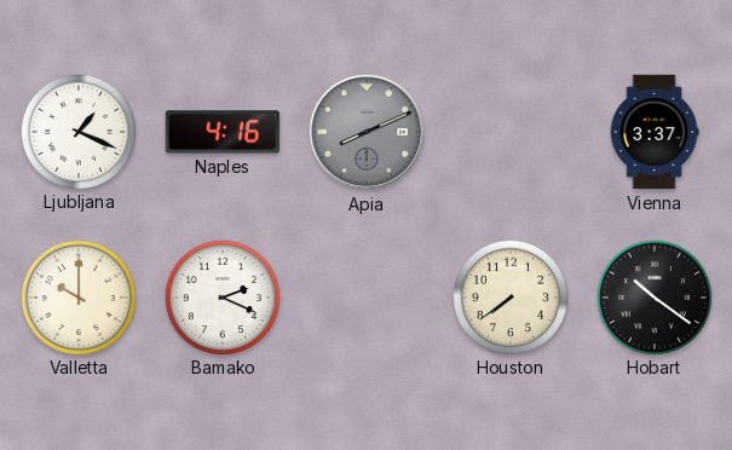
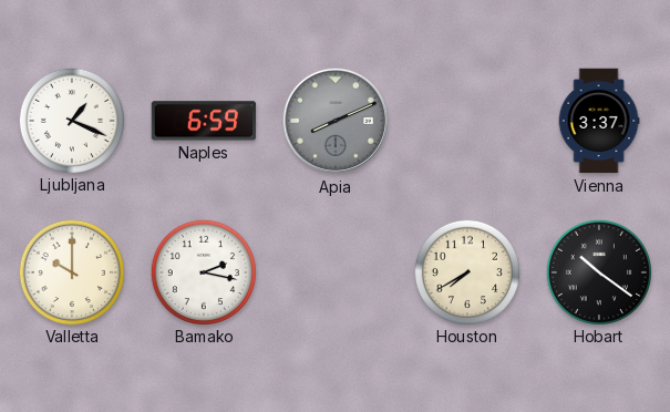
Naples: 4:16 -> 6:59
Bamako: 2:19 -> 2:17
Houston: 7:39 -> 7:40
